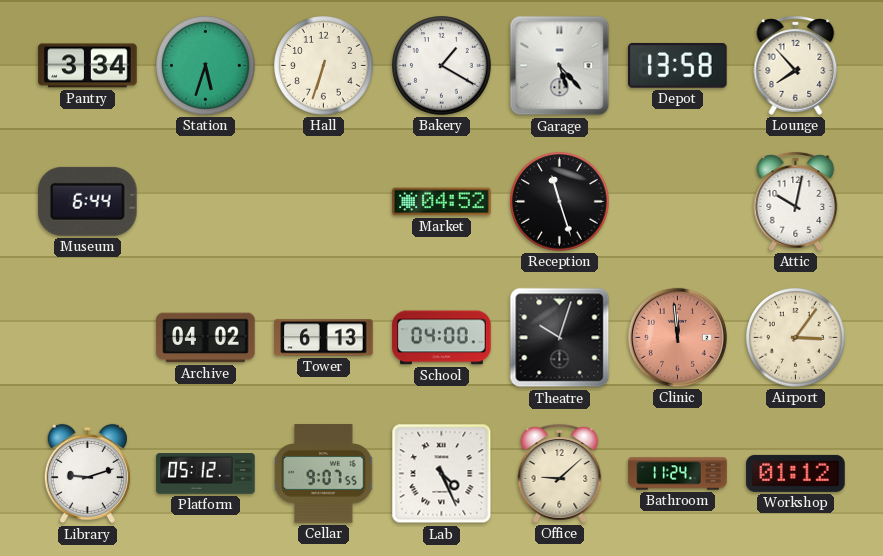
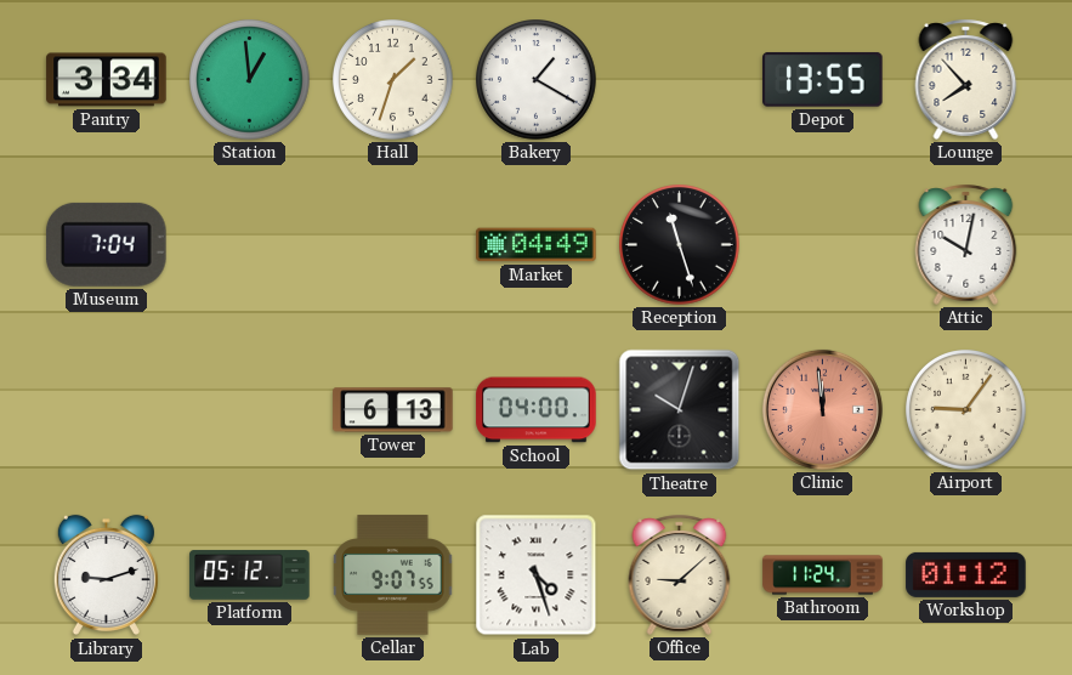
Station: 5:33 -> 12:59
Hall: 6:33 -> 1:33
Garage: 5:23 -> none
Depot: 13:58 -> 13:55
Museum: 6:44 -> 7:04
Market: 04:52 -> 04:49
Archive: 04:02 -> none
Airport: 3:06 -> 9:06
Lab: 4:26 -> 4:27
